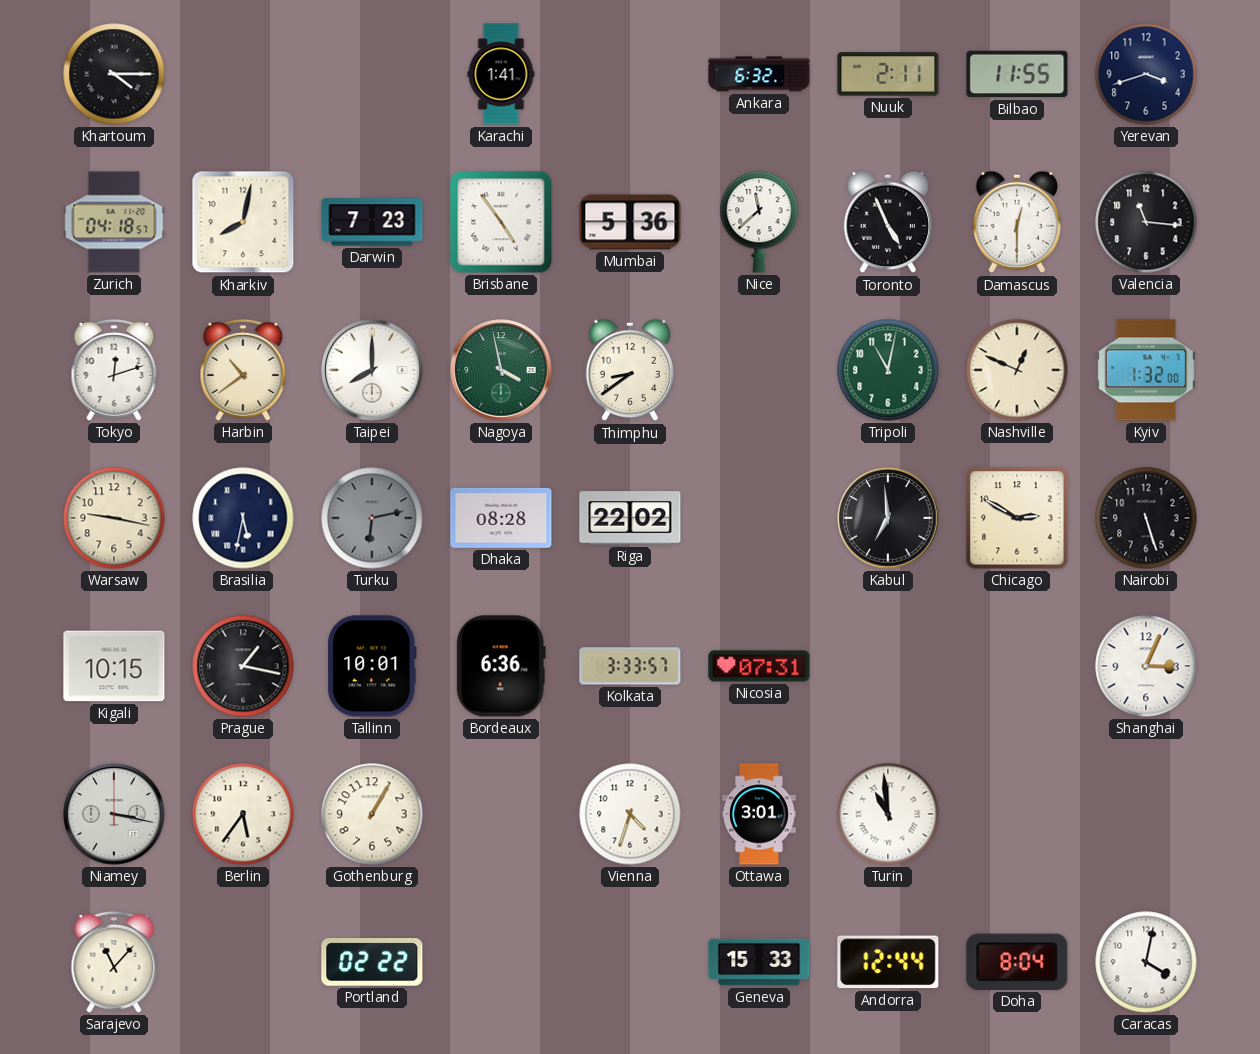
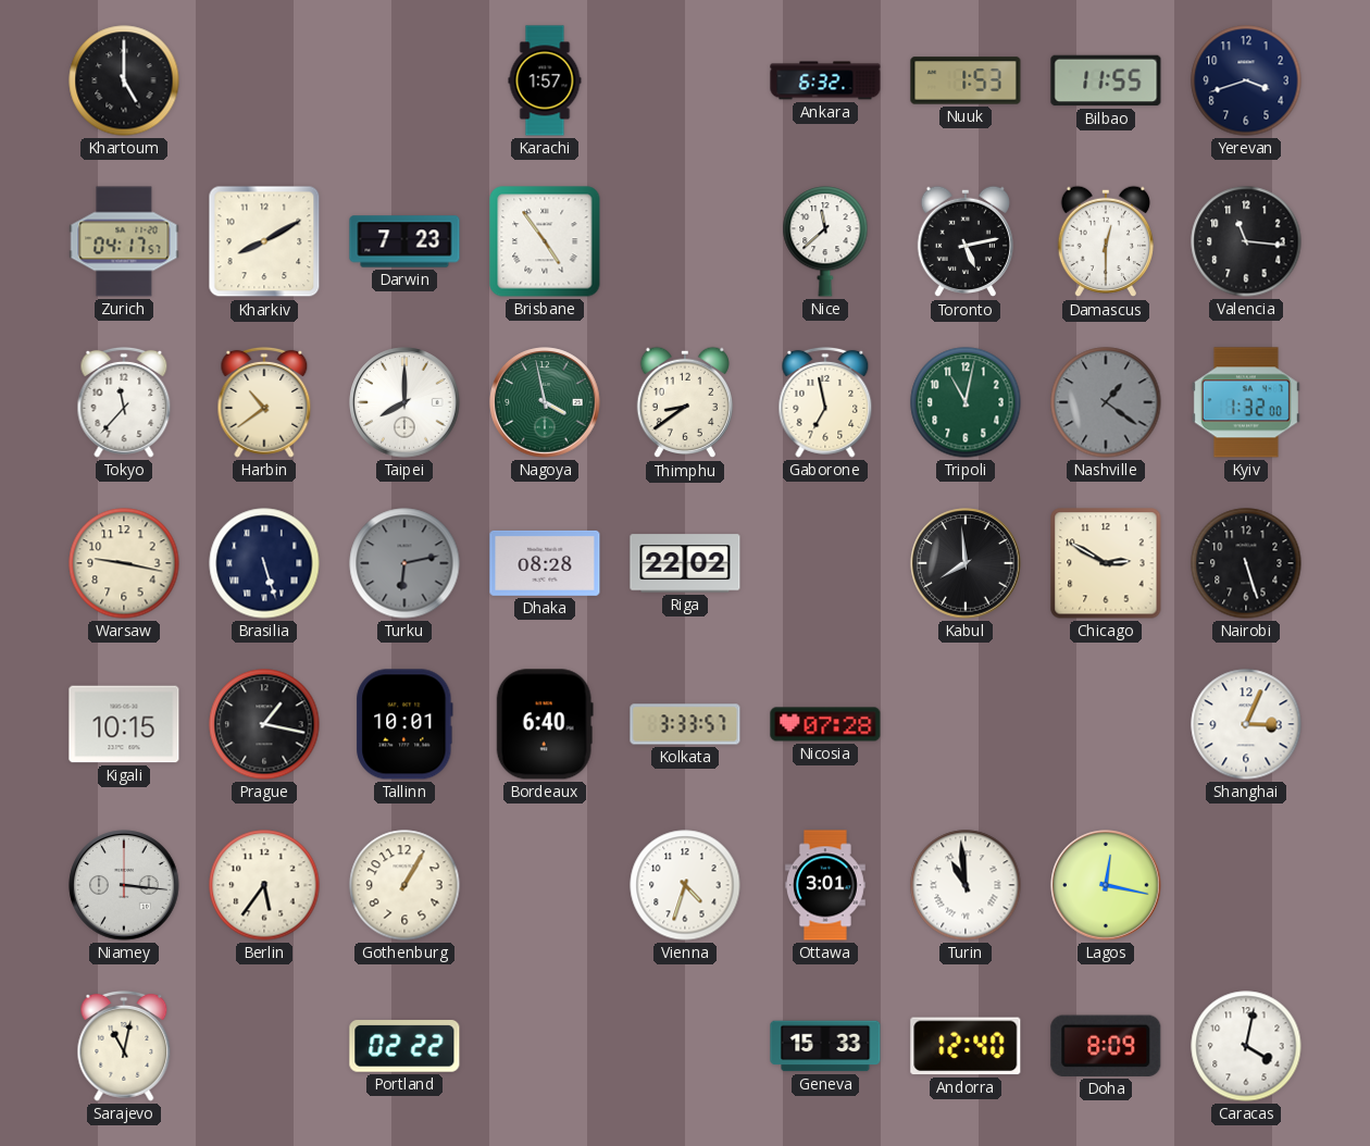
Khartoum: 4:15 -> 5:00
Karachi: 1:41 -> 1:57
Nuuk: 2:11 -> 1:53
Zurich: 04:18 -> 04:17
Kharkiv: 8:02 -> 8:10
Mumbai: 5:36 -> none
Toronto: 4:56 -> 5:13
Tokyo: 12:12 -> 11:37
Gaborone: none -> 6:58
Nashville: 12:49 -> 1:21
Nashville dial: cream -> grey
Brasilia: 5:32 -> 5:27
Kabul: 6:59 -> 7:59
Bordeaux: 6:36 -> 6:40
Nicosia: 07:31 -> 07:28
Niamey: 3:17 -> 3:16
Lagos: none -> 12:17
Sarajevo: 11:07 -> 11:02
Andorra: 12:44 -> 12:40
Doha: 8:04 -> 8:09
